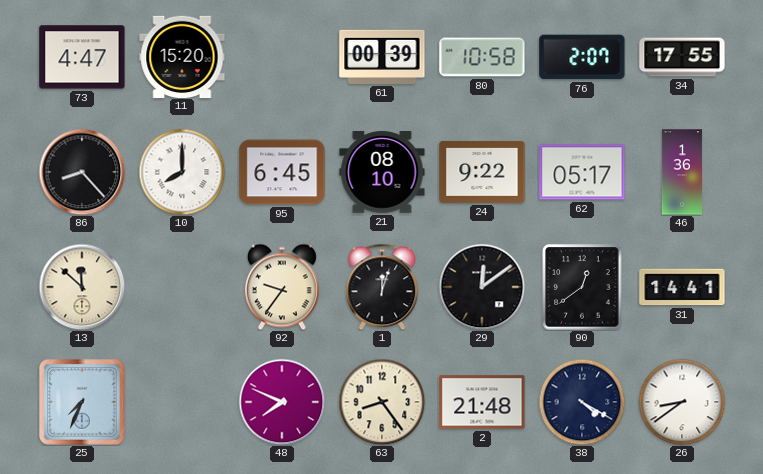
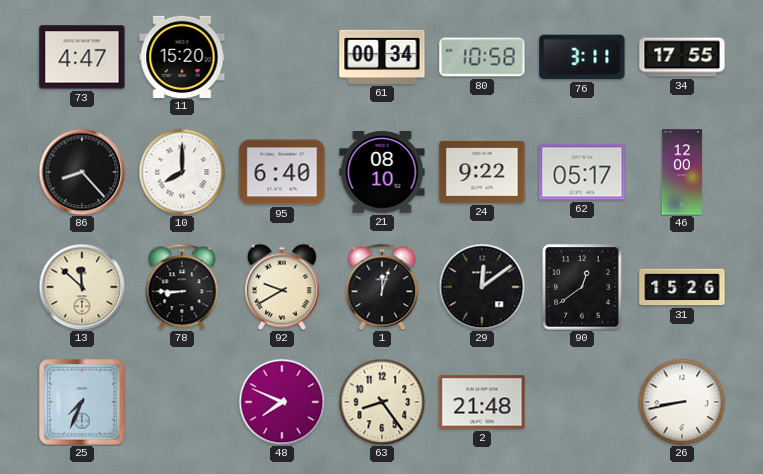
61: 00:39 -> 00:34
76: 2:07 -> 3:11
95: 6:45 -> 6:40
46: 1:36 -> 12:00
78: none -> 8:45
92: 9:36 -> 9:40
31: 14:41 -> 15:26
38: 4:20 -> none
26: 8:39 -> 8:43
